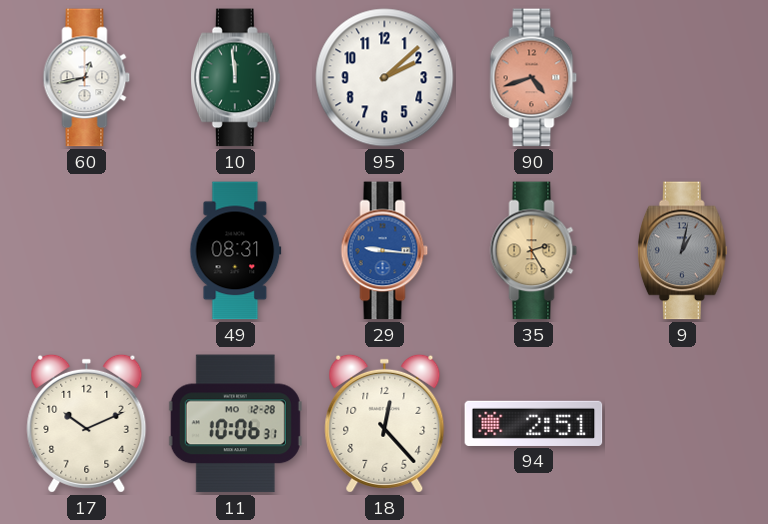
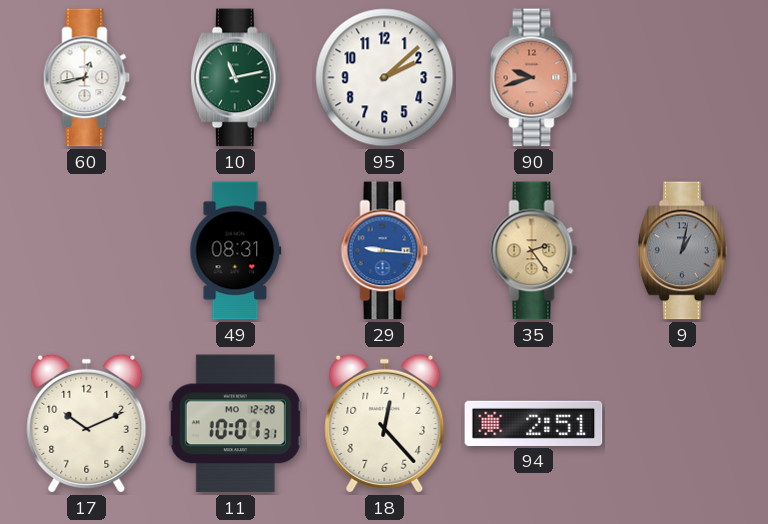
10: 11:59 -> 11:13
90: 4:42 -> 9:42
35: 2:25 -> 2:24
11: 10:06 -> 10:01
